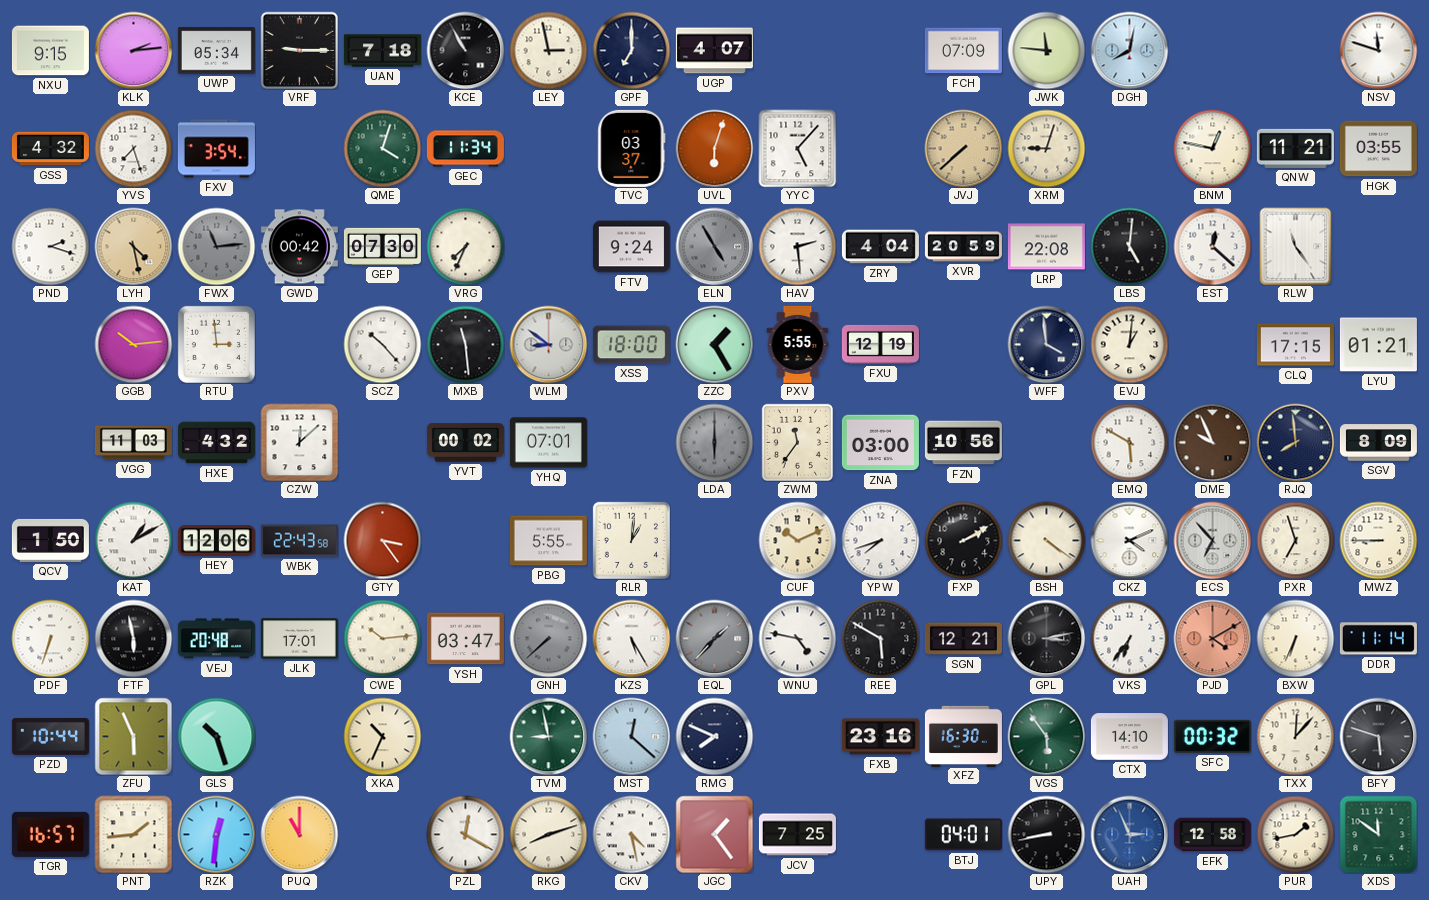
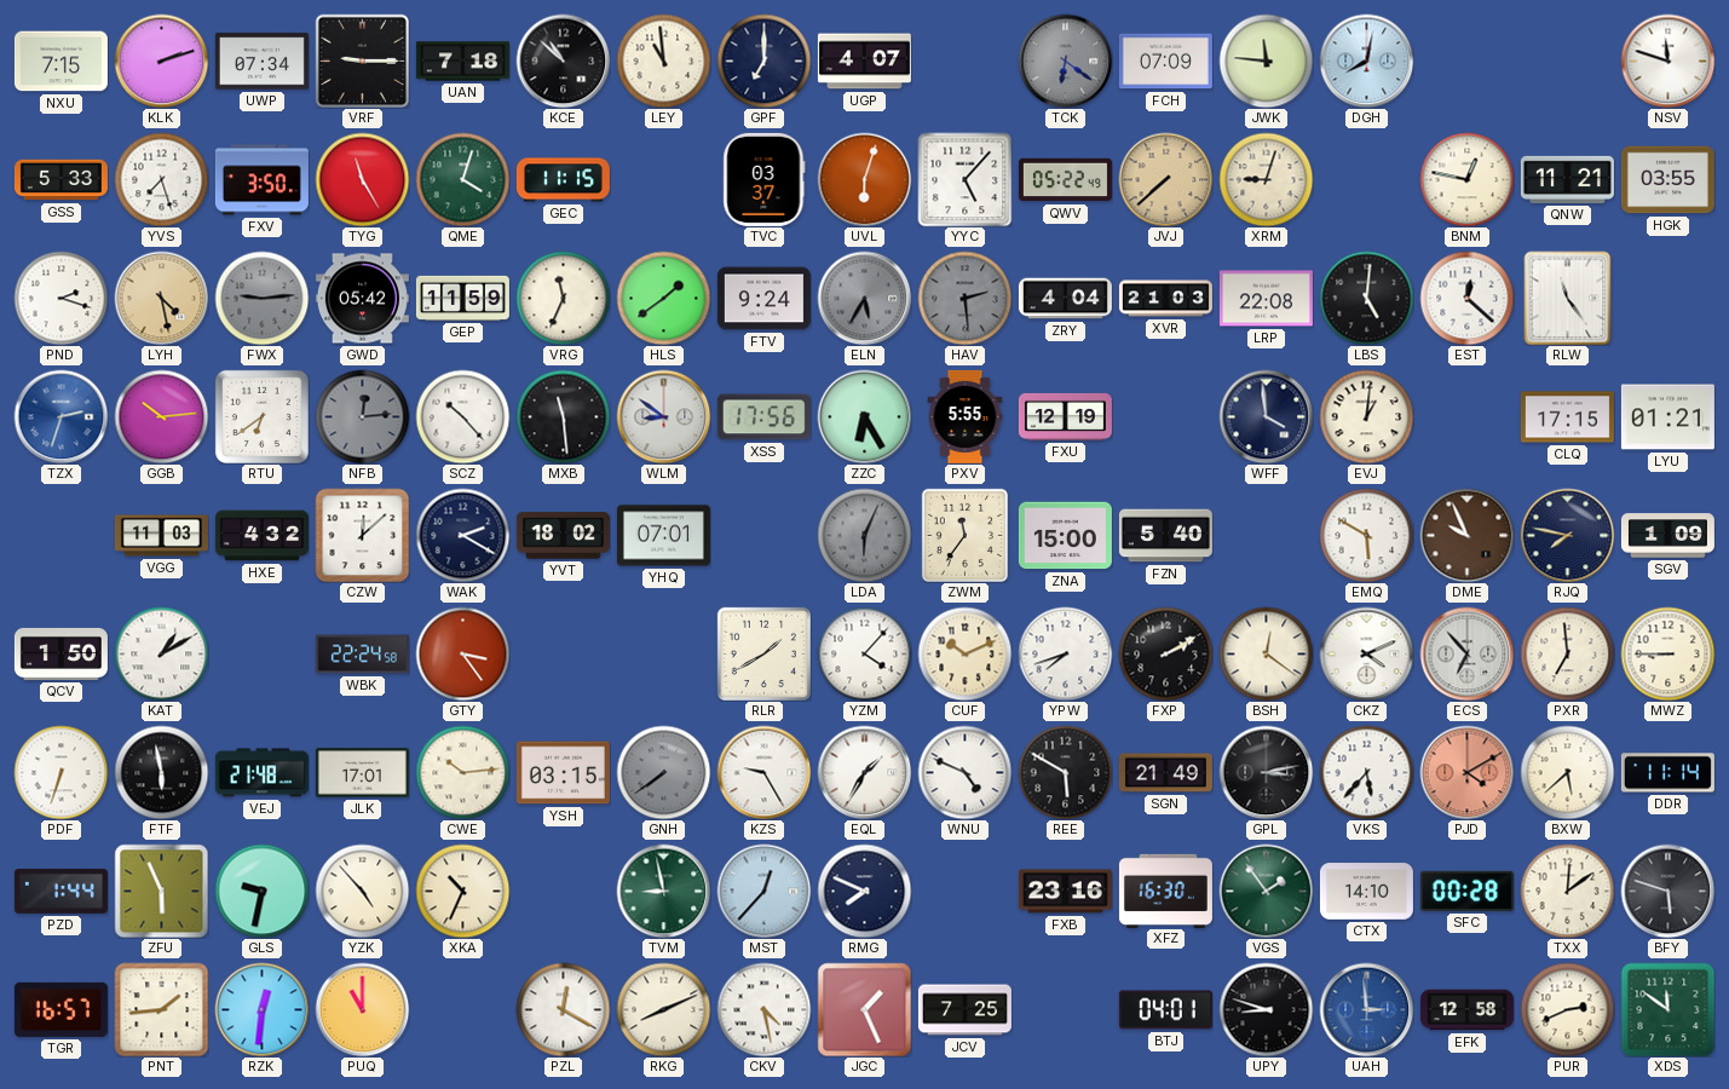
NXU: 9:15 -> 7:15
KLK: 2:14 -> 2:12
UWP: 05:34 -> 07:34
KCE: 10:55 -> 10:52
LEY: 2:58 -> 10:59
TCK: none -> 6:21
GSS: 4:32 -> 5:33
FXV: 3:54 -> 3:50
TYG: none -> 11:25
GEC: 11:34 -> 11:15
QWV: none -> 05:22
FWX: 11:14 -> 9:14
GWD: 00:42 -> 05:42
GEP: 07:30 -> 11:59
VRG: 7:34 -> 11:34
HLS: none -> 1:39
ELN: 4:55 -> 5:35
HAV dial: white -> grey
XVR: 20:59 -> 21:03
TZX: none -> 2:33
RTU: 2:59 -> 6:39
NFB: none -> 12:14
XSS: 18:00 -> 17:56
ZZC: 1:25 -> 6:25
WAK: none -> 2:20
YVT: 00:02 -> 18:02
LDA: 6:00 -> 6:04
ZNA: 03:00 -> 15:00
FZN: 10:56 -> 5:40
RJQ: 7:59 -> 7:47
SGV: 8:09 -> 1:09
HEY: 12:06 -> none
WBK: 22:43 -> 22:24
PBG: 5:55 -> none
RLR: 1:01 -> 1:40
YZM: none -> 4:07
BSH: 4:21 -> 12:21
PXR: 6:57 -> 6:59
VEJ: 20:48 -> 21:48
YSH: 03:47 -> 03:15
GNH: 7:38 -> 7:39
KZS: 5:25 -> 9:25
EQL: 1:37 -> 1:35
EQL dial: grey -> white
WNU: 4:47 -> 4:49
SGN: 12:21 -> 21:49
VKS: 6:36 -> 5:37
BXW: 6:34 -> 5:38
PZD: 10:44 -> 1:44
GLS: 10:27 -> 9:32
YZK: none -> 4:53
MST: 12:22 -> 12:37
VGS: 5:54 -> 1:54
SFC: 00:32 -> 00:28
TXX: 12:07 -> 12:09
RKG: 8:12 -> 8:11
JGC: 1:24 -> 1:26
UPY: 8:43 -> 8:48
UAH: 2:56 -> 2:59
PUR: 1:43 -> 2:41
